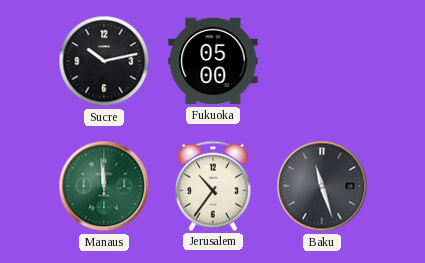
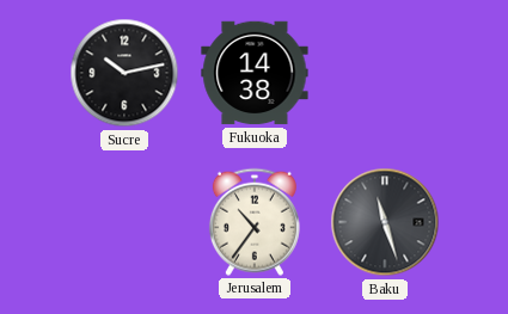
Fukuoka: 05:00 -> 14:38
Manaus: 11:59 -> none
